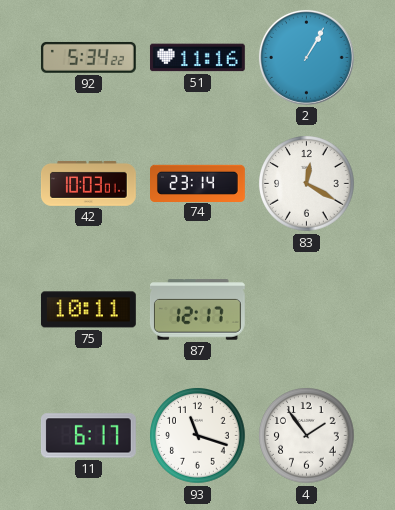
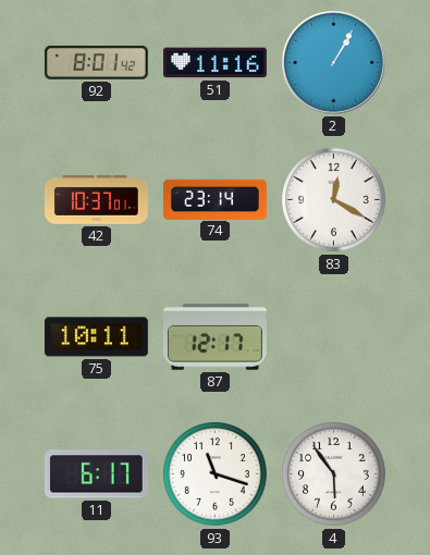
92: 5:34 -> 8:01
42: 10:03 -> 10:37
4: 1:54 -> 5:54
